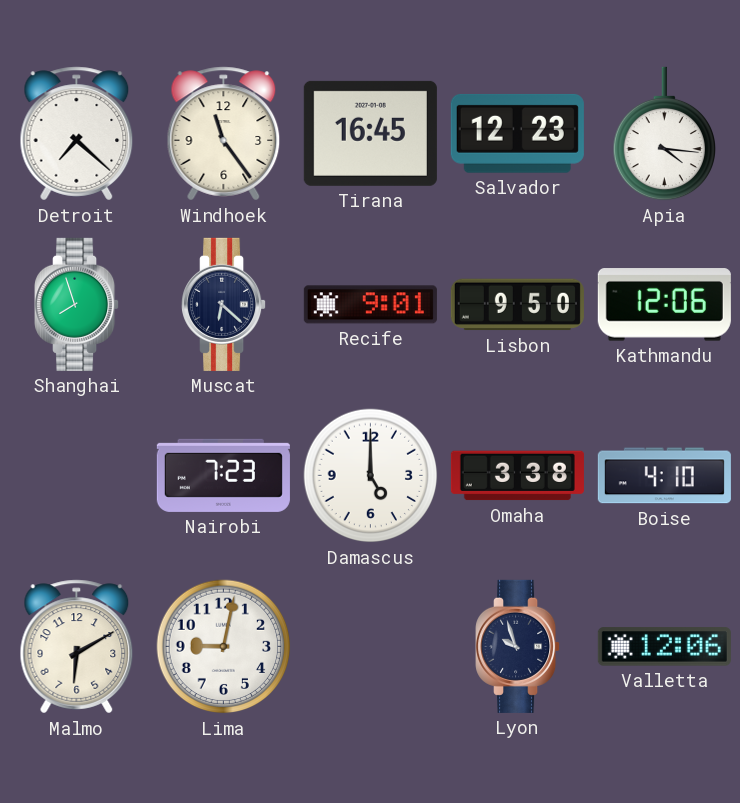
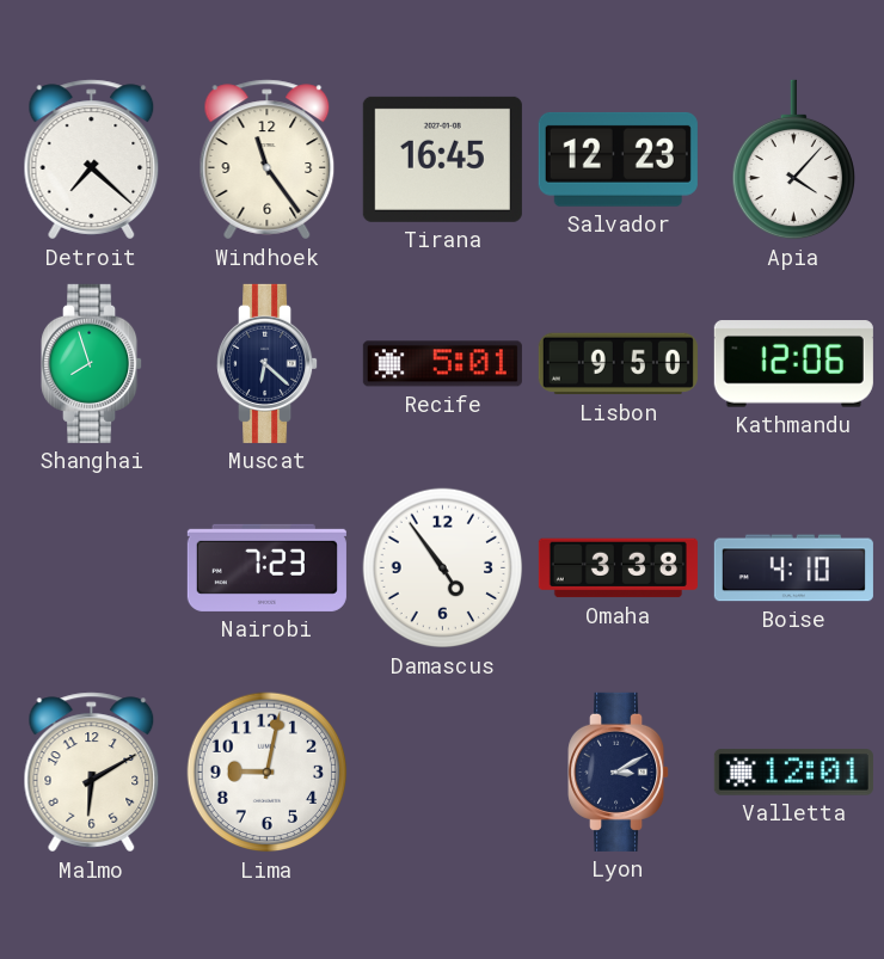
Apia: 4:16 -> 4:07
Recife: 9:01 -> 5:01
Damascus: 5:00 -> 4:54
Lyon: 9:57 -> 3:10
Valletta: 12:06 -> 12:01
